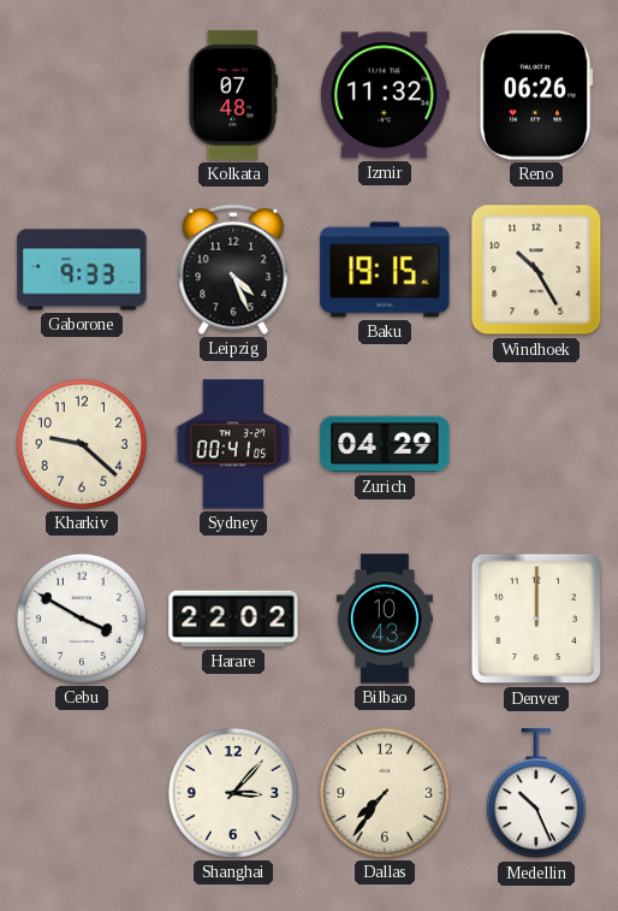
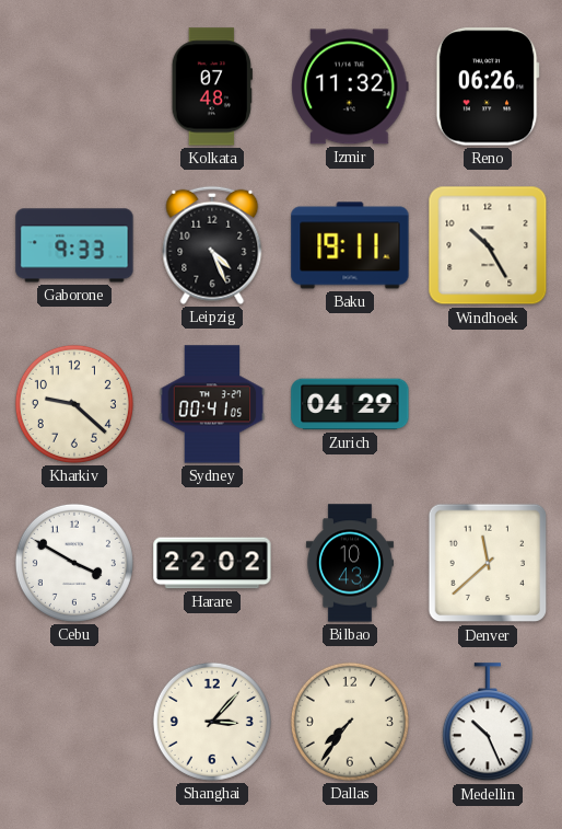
Baku: 19:15 -> 19:11
Denver: 12:00 -> 11:38
